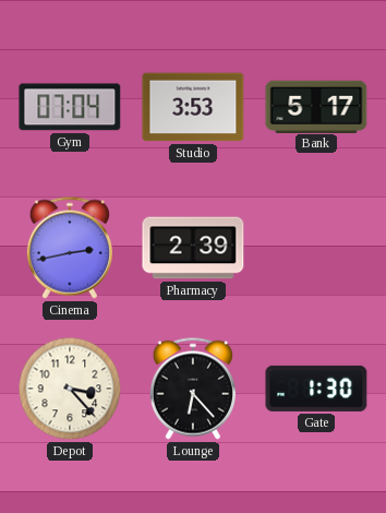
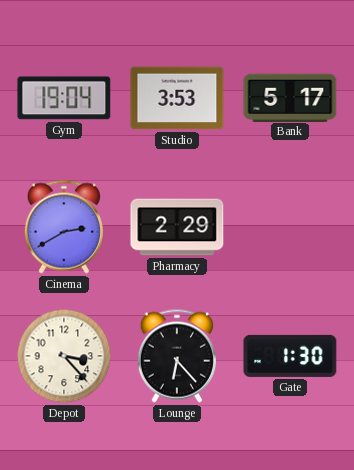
Gym: 07:04 -> 19:04
Cinema: 2:43 -> 2:40
Pharmacy: 2:39 -> 2:29
